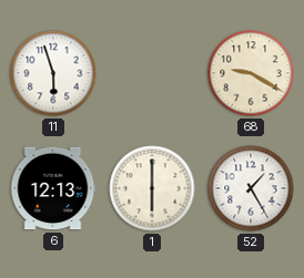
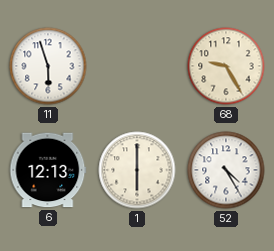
68: 9:20 -> 9:25
52: 1:25 -> 4:25
